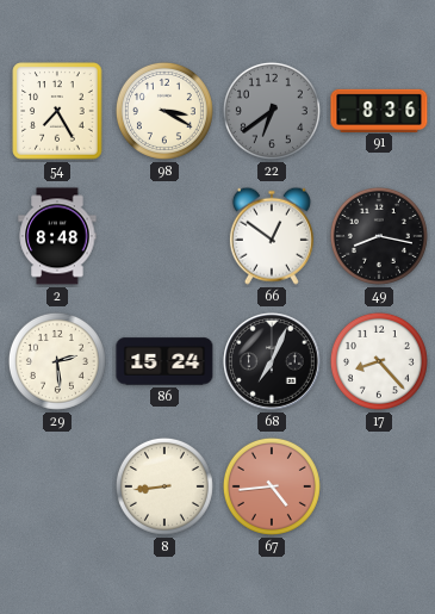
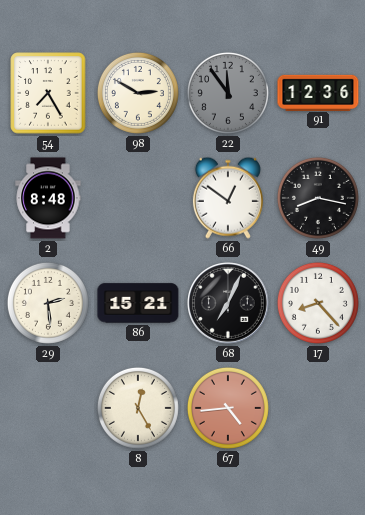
98: 3:20 -> 2:50
22: 6:39 -> 11:54
91: 8:36 -> 12:36
86: 15:24 -> 15:21
8: 8:44 -> 12:25
